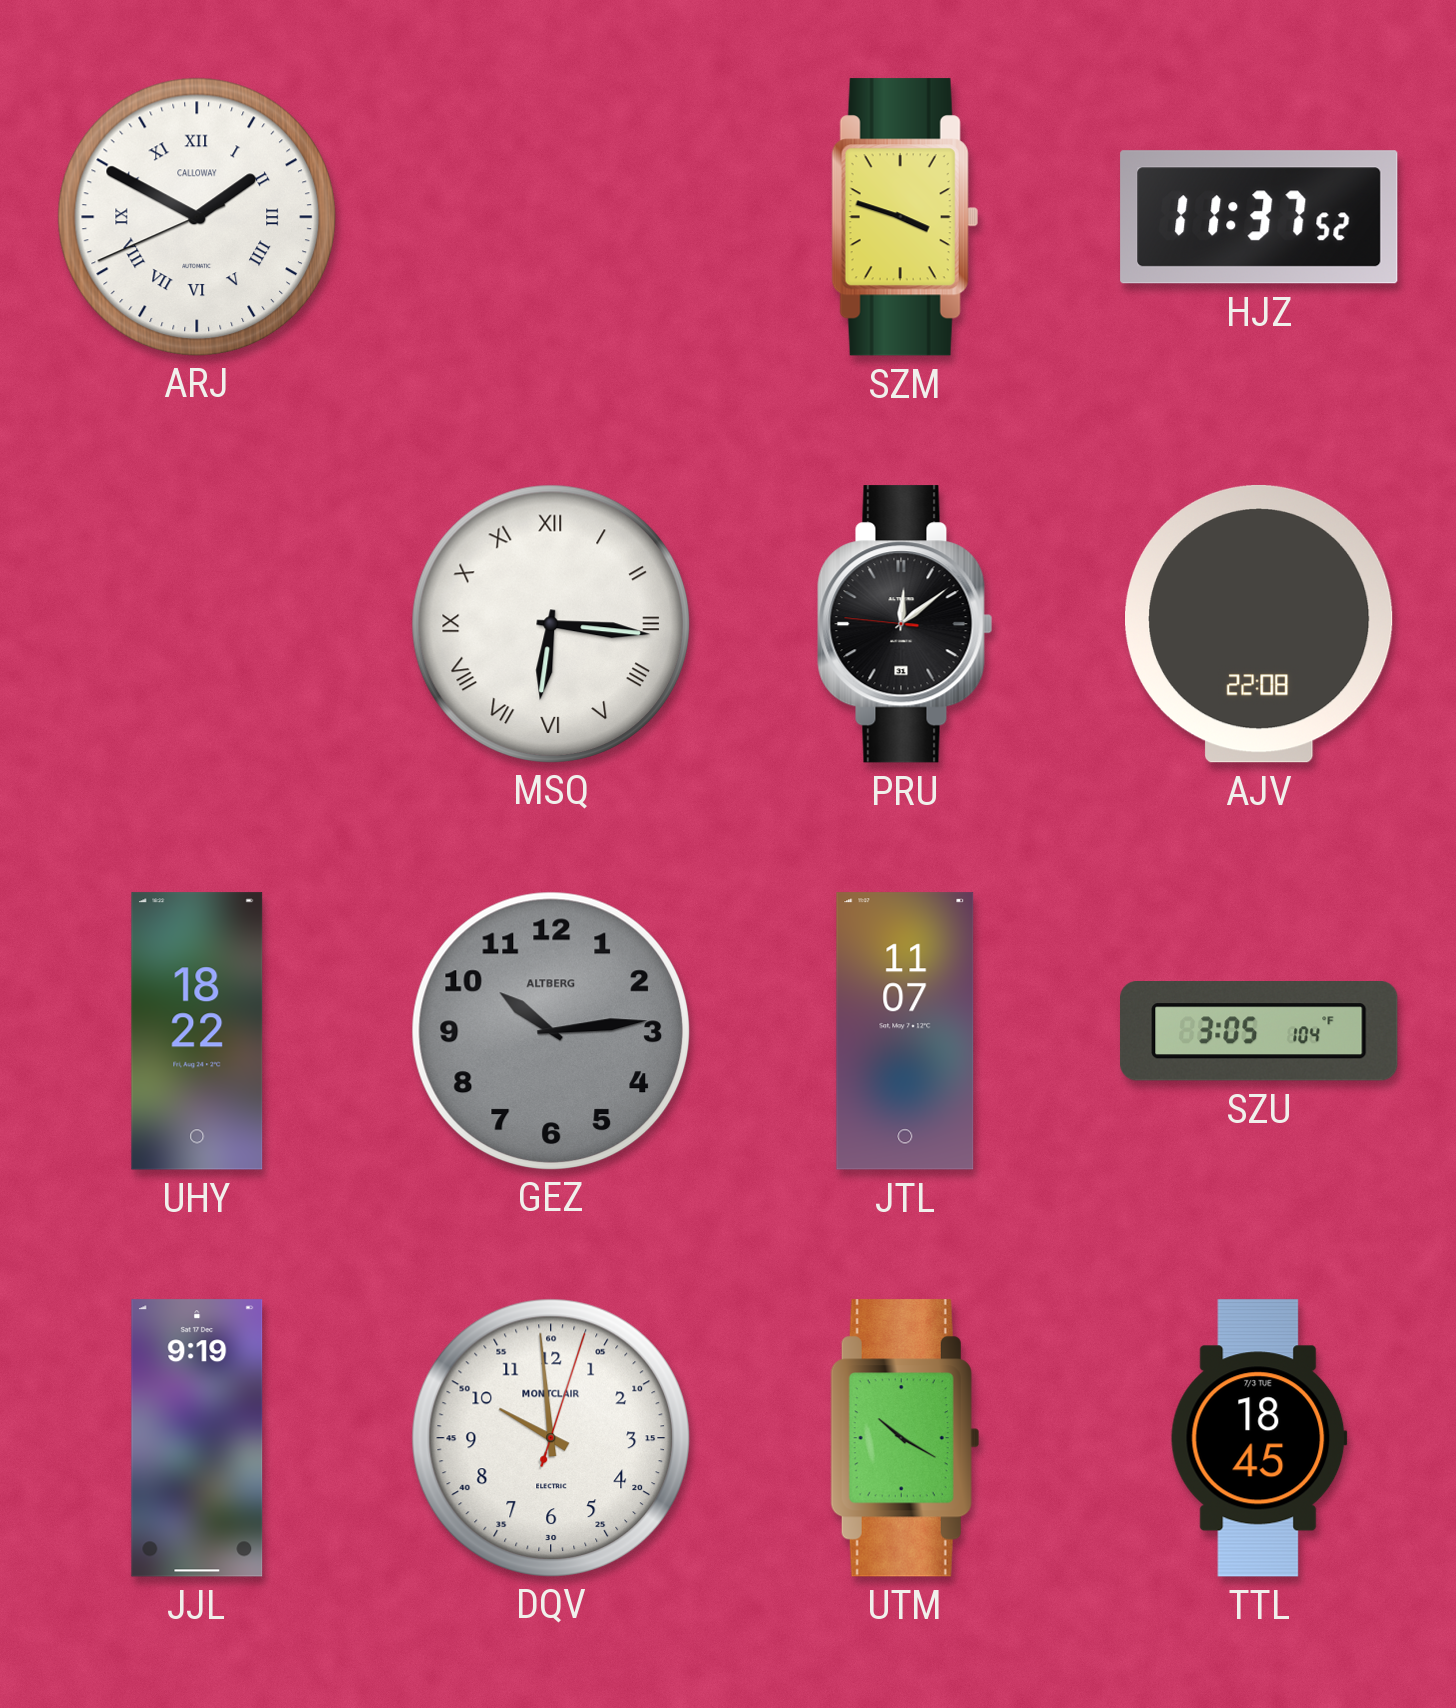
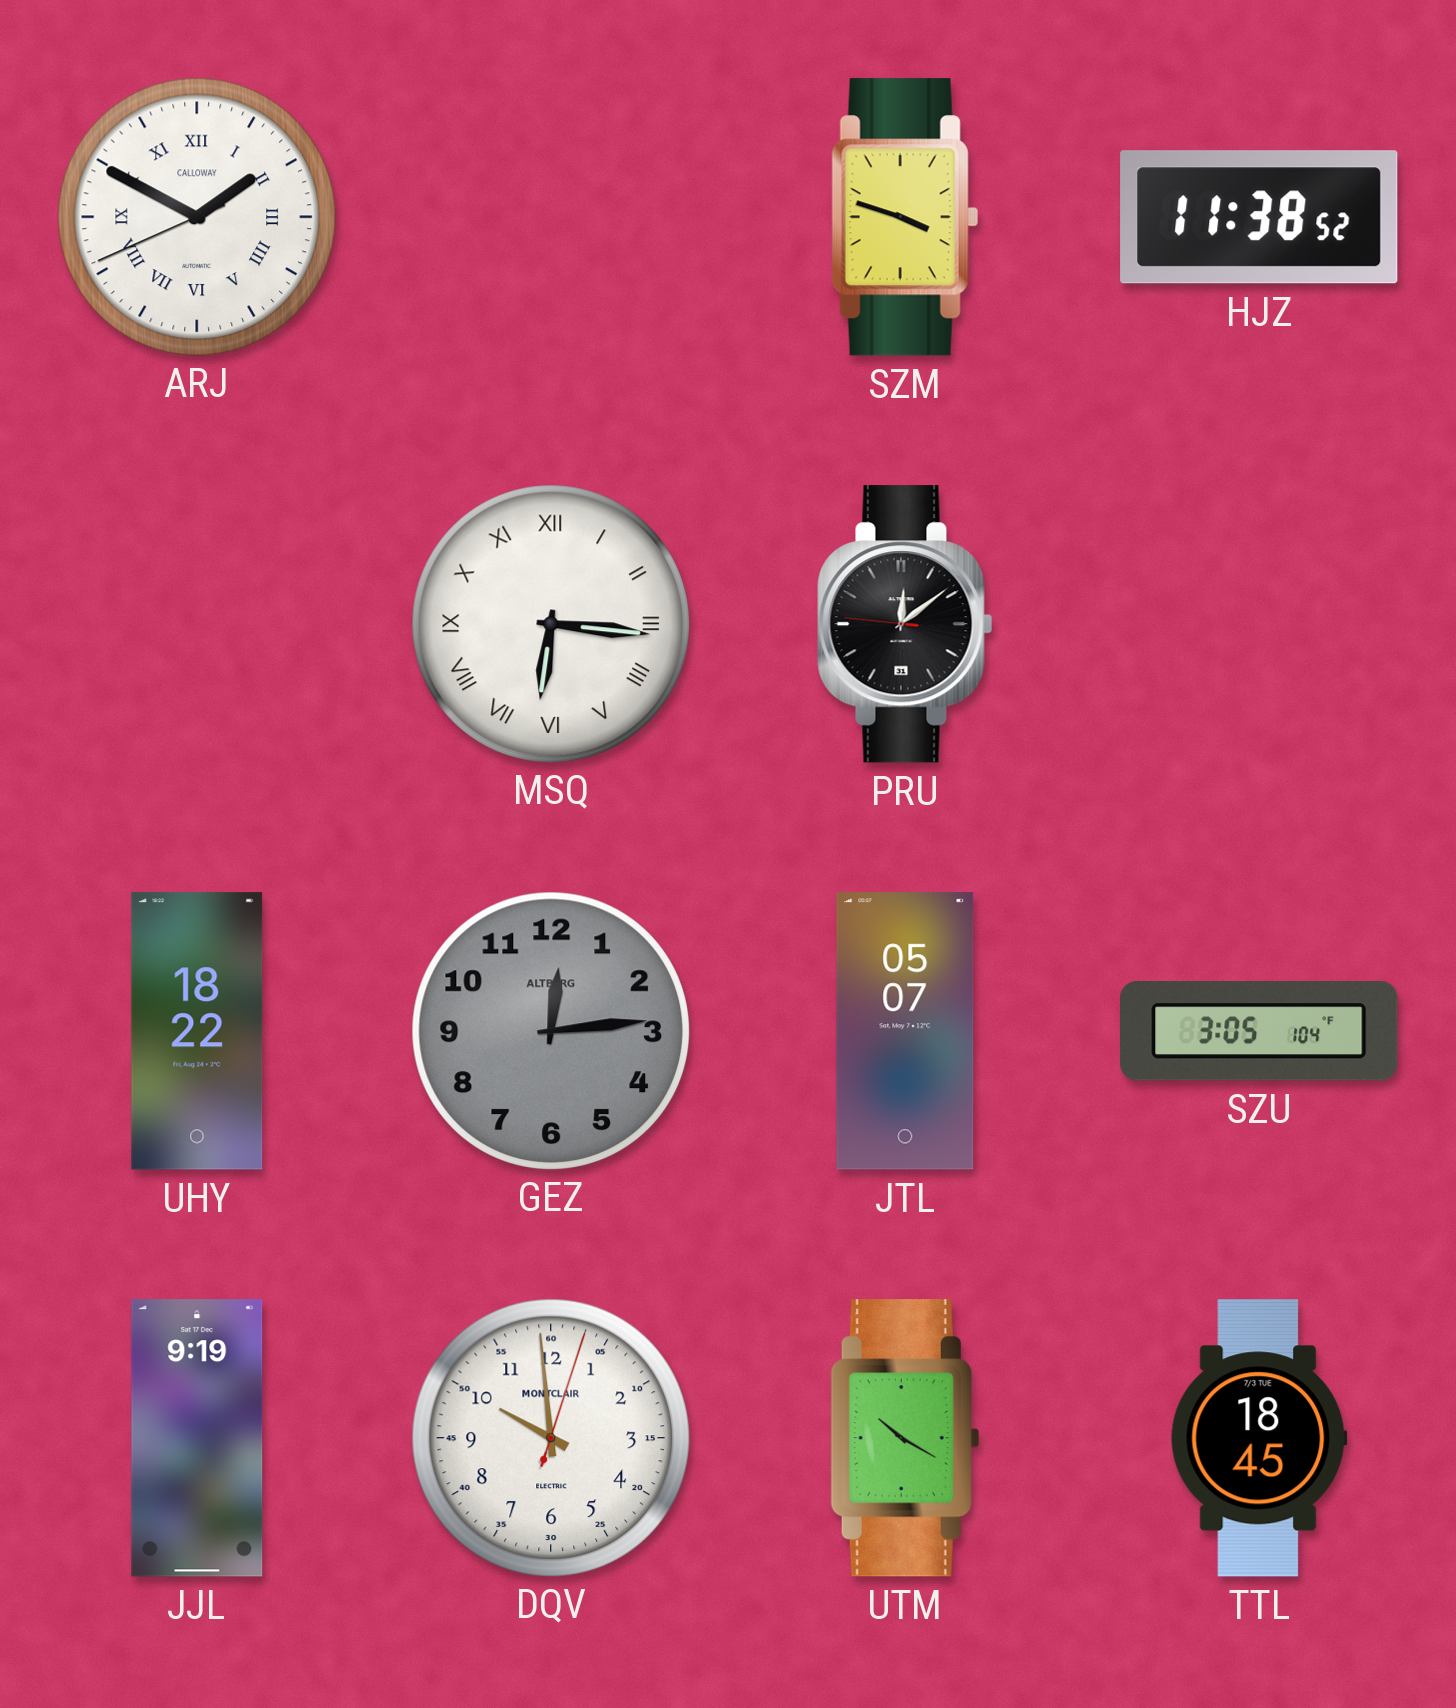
HJZ: 11:37 -> 11:38
AJV: 22:08 -> none
GEZ: 10:14 -> 12:14
JTL: 11:07 -> 05:07
